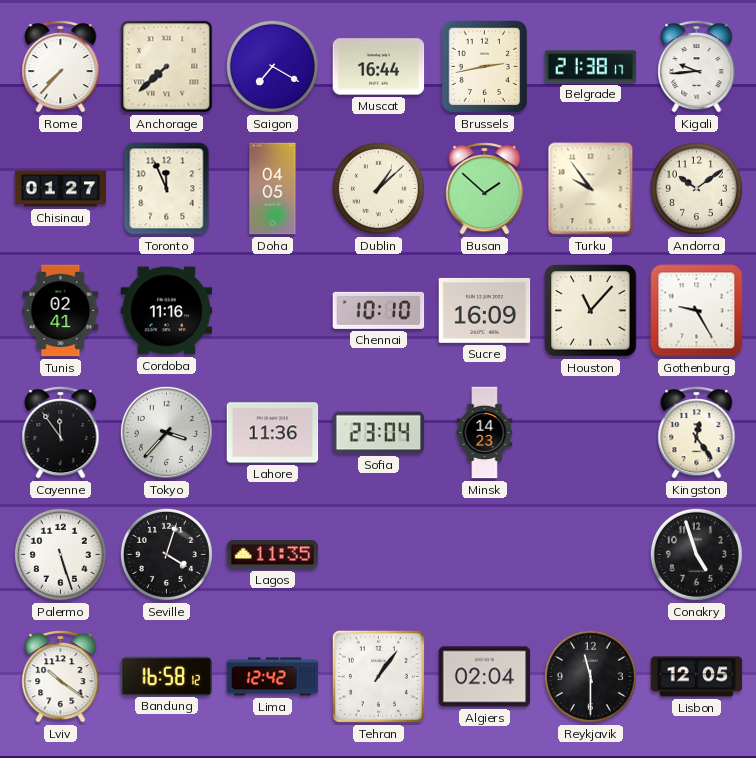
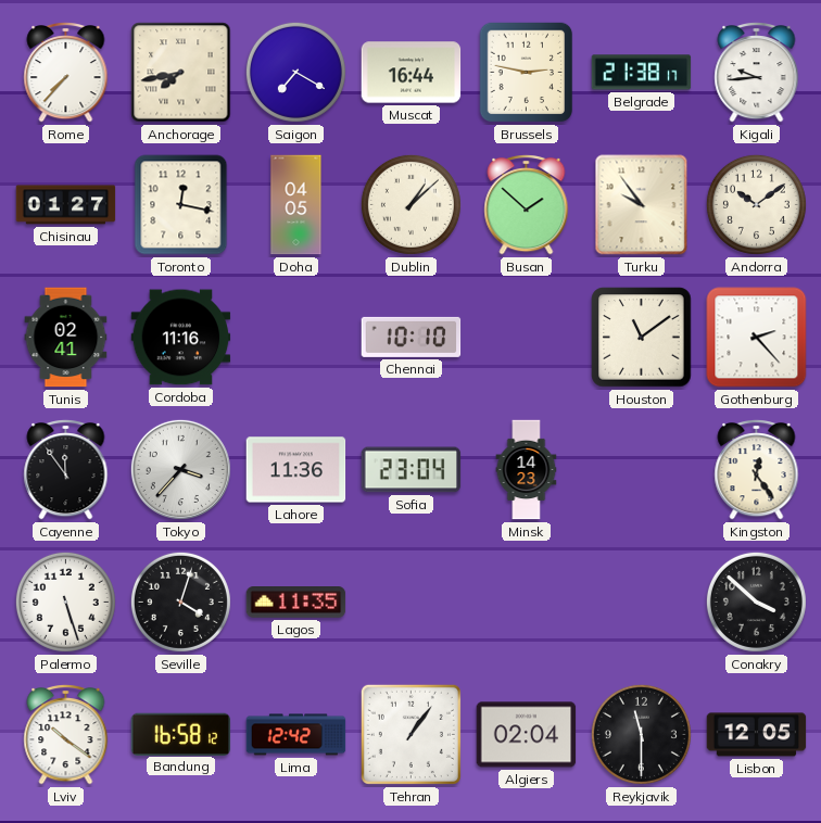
Anchorage: 7:38 -> 7:43
Brussels: 2:43 -> 2:47
Toronto: 11:56 -> 12:17
Sucre: 16:09 -> none
Houston: 11:07 -> 11:09
Gothenburg: 9:25 -> 2:23
Conakry: 4:57 -> 3:52
